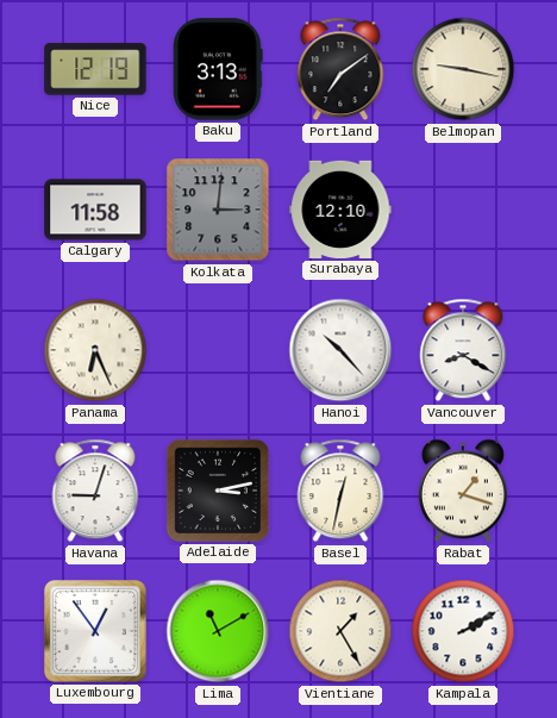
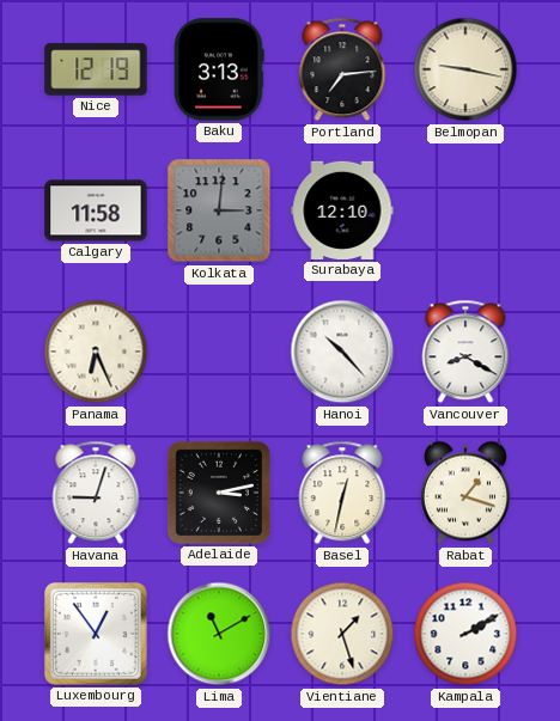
Portland: 7:09 -> 7:14
Vientiane: 1:25 -> 1:27
